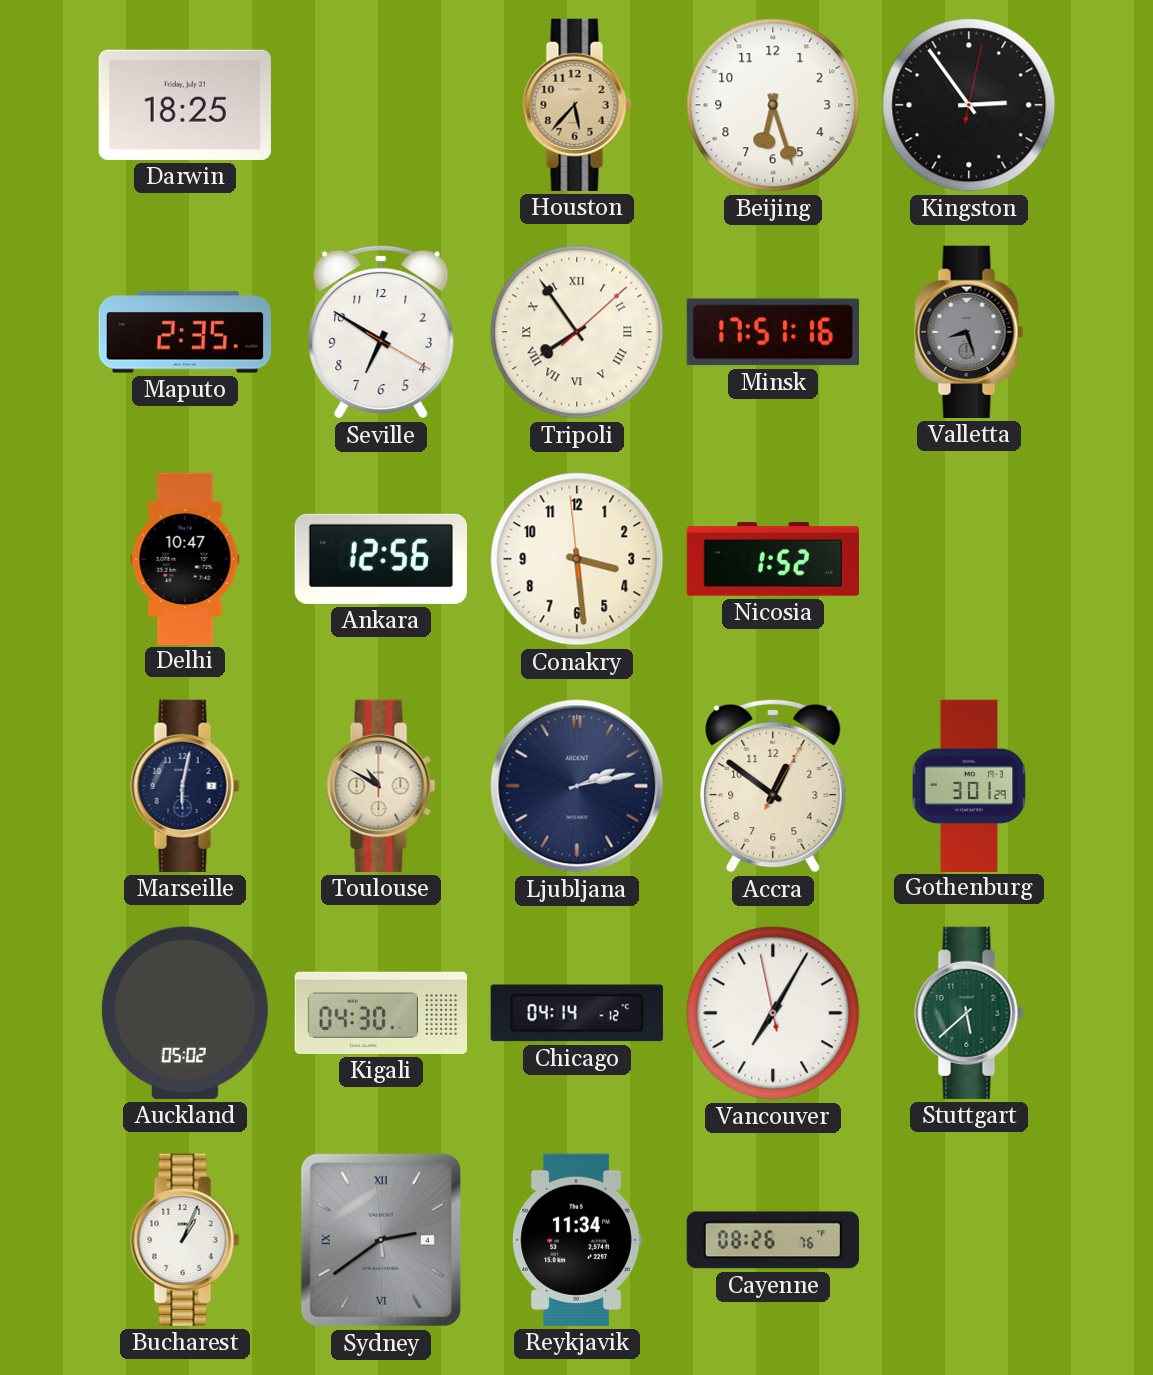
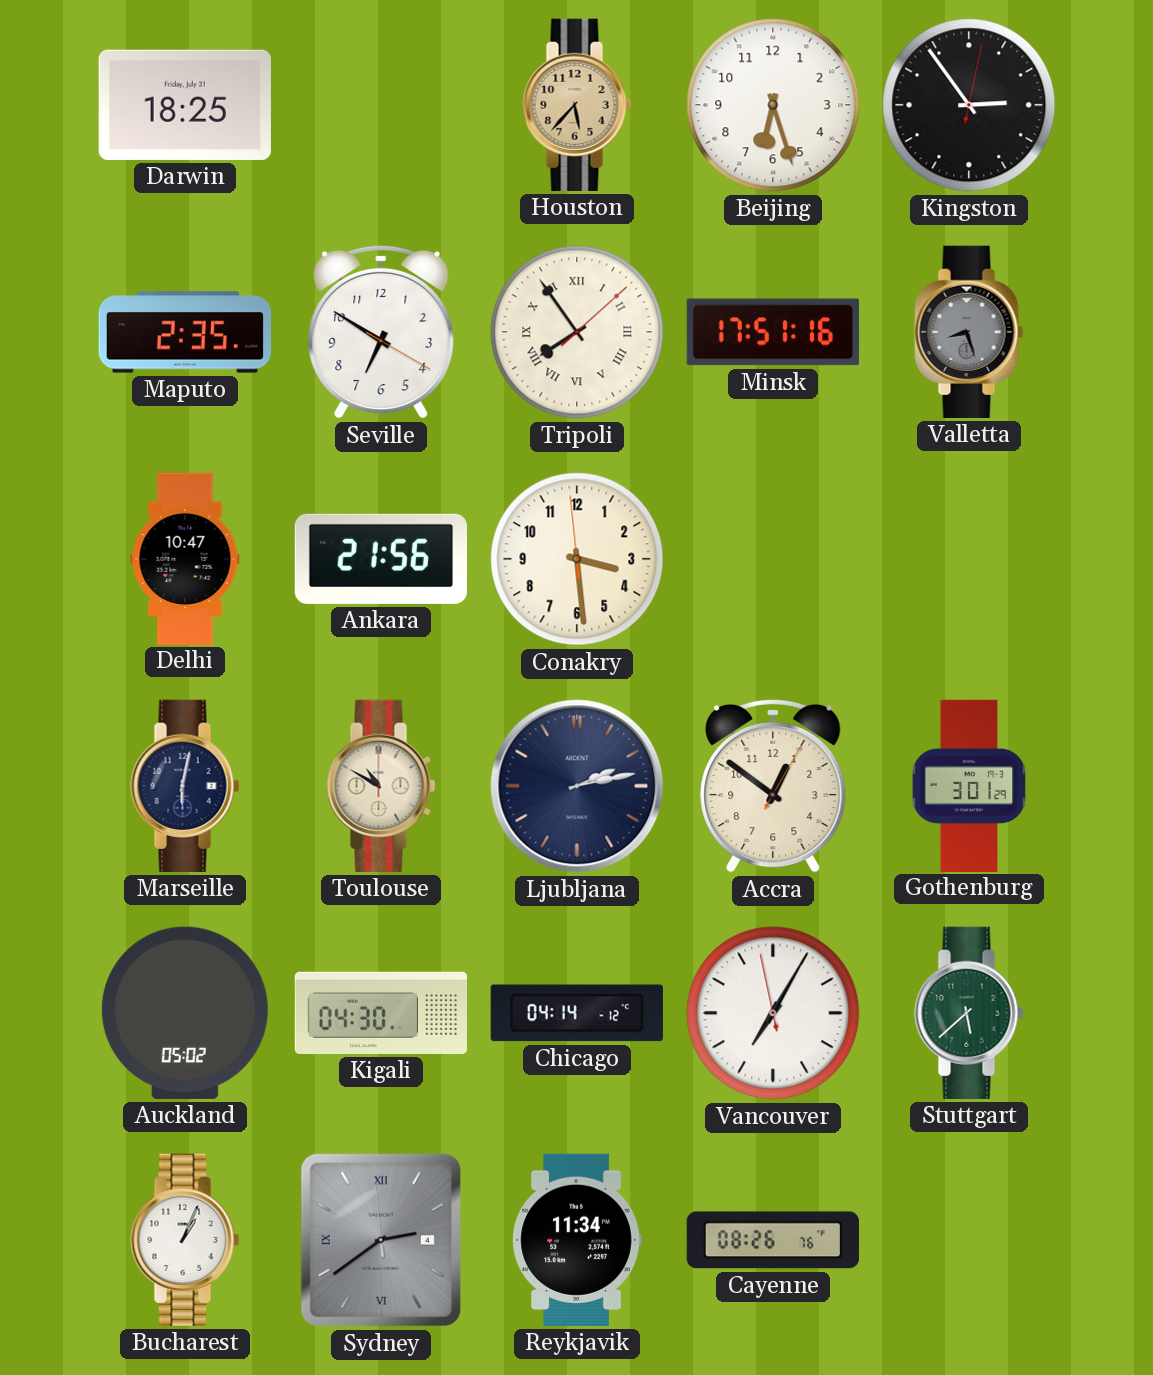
Ankara: 12:56 -> 21:56
Nicosia: 1:52 -> none
